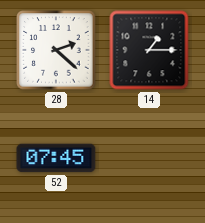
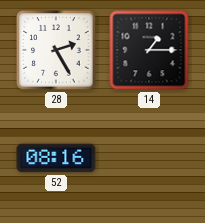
28: 2:22 -> 2:25
52: 07:45 -> 08:16
